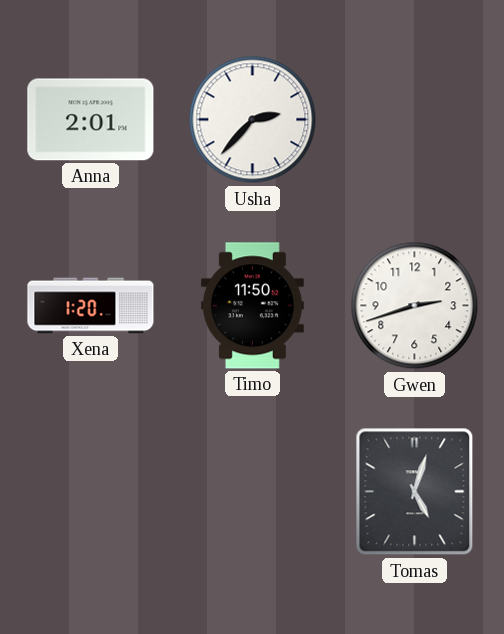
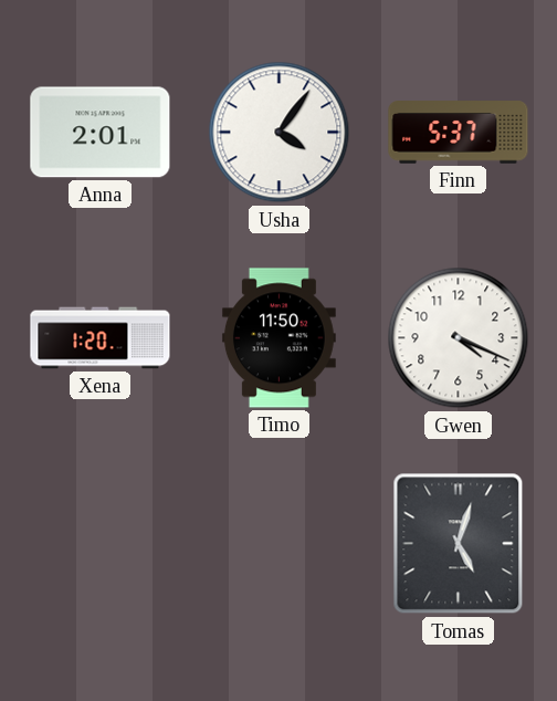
Usha: 2:37 -> 4:06
Finn: none -> 5:37
Gwen: 2:42 -> 4:19
